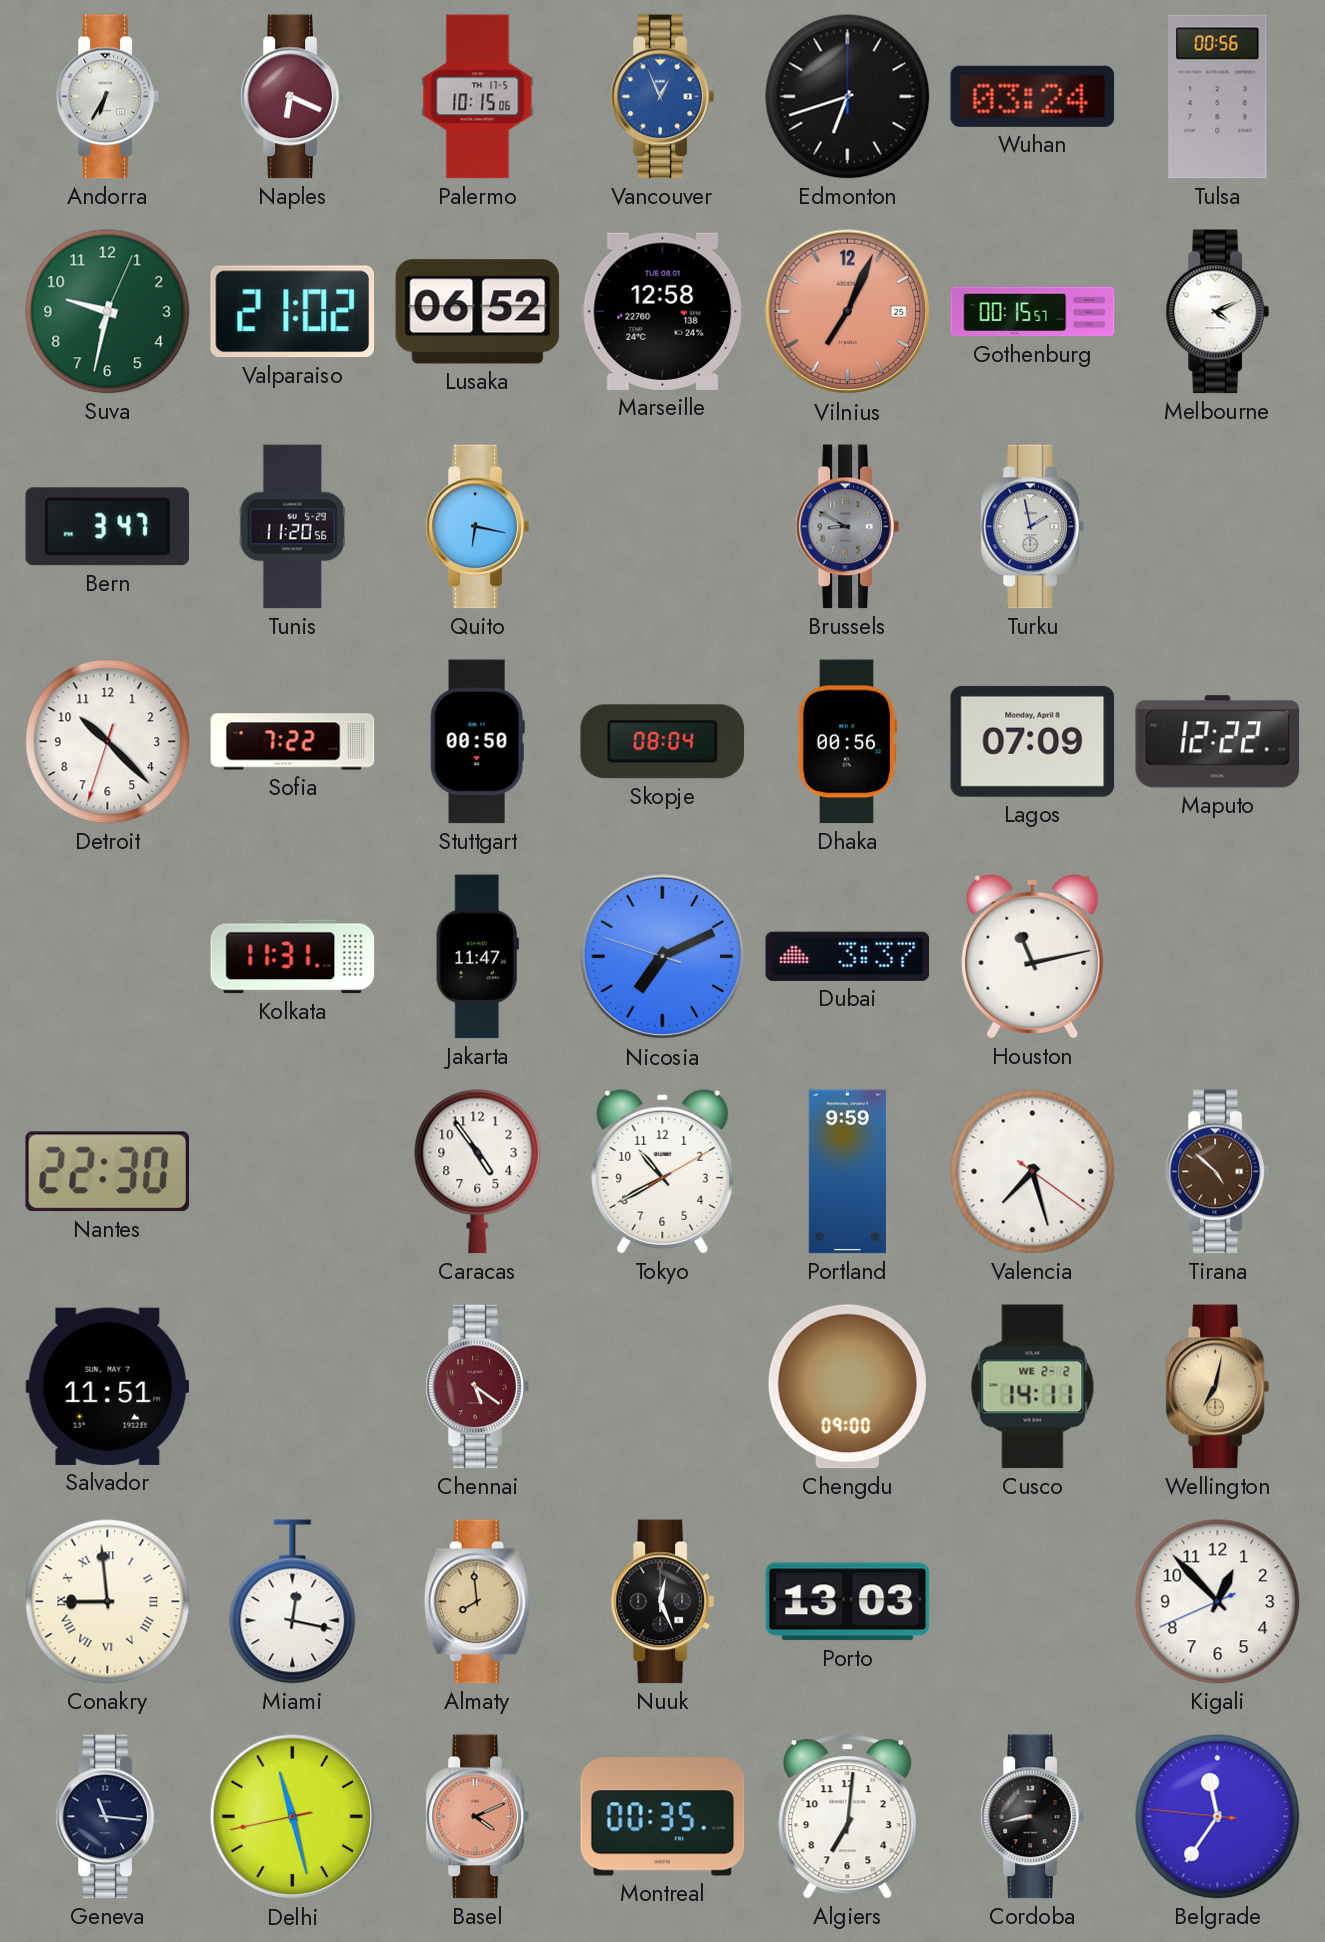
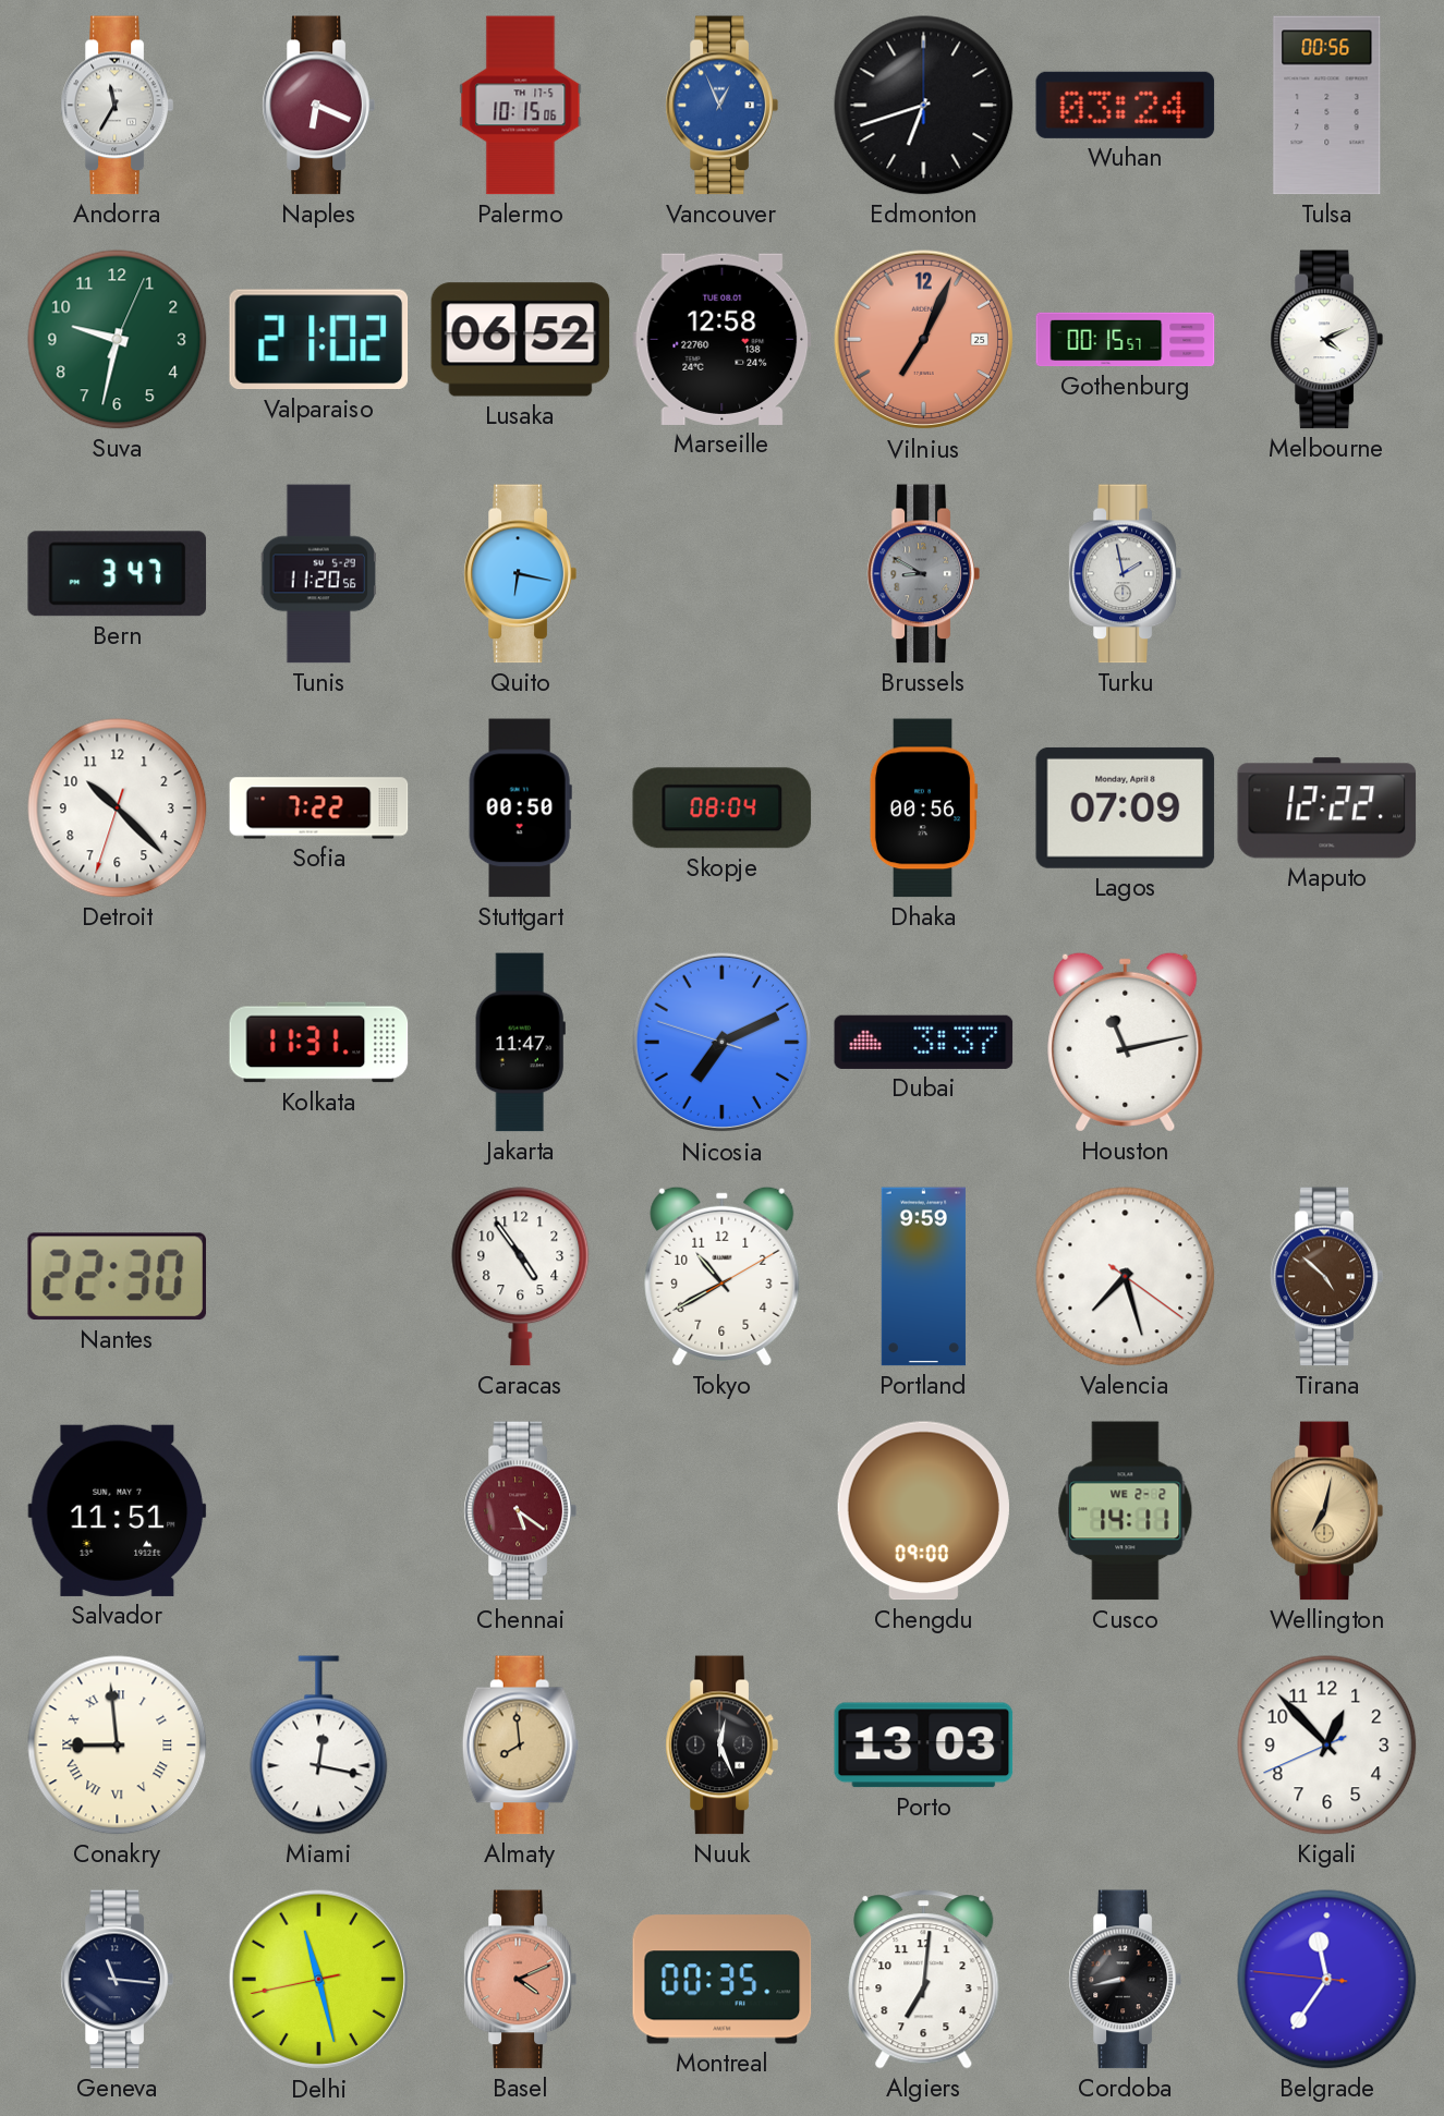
Andorra: 6:35 -> 11:35
